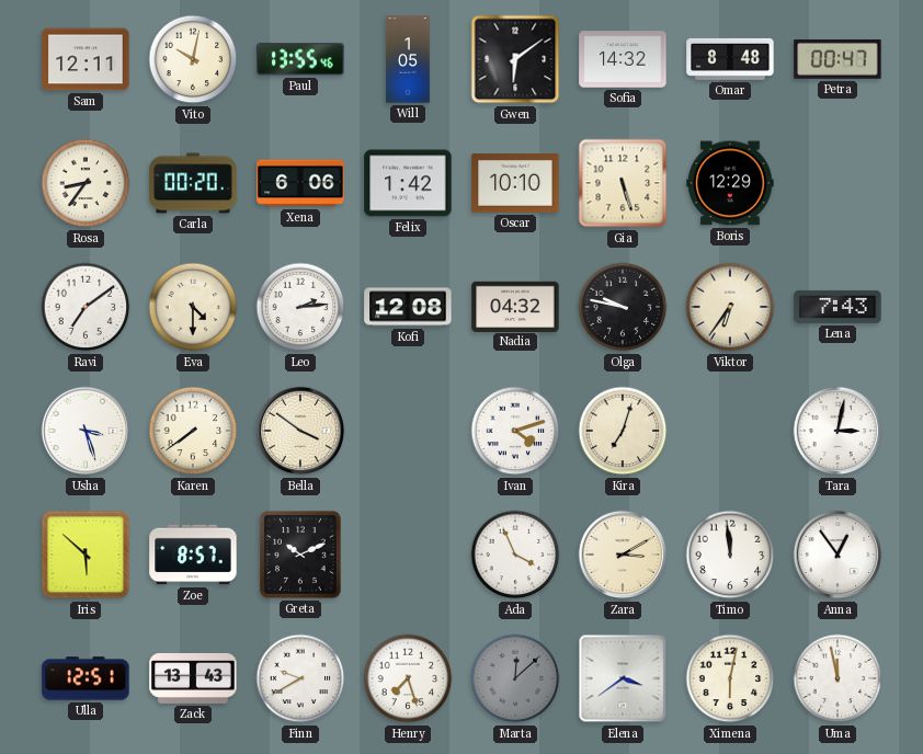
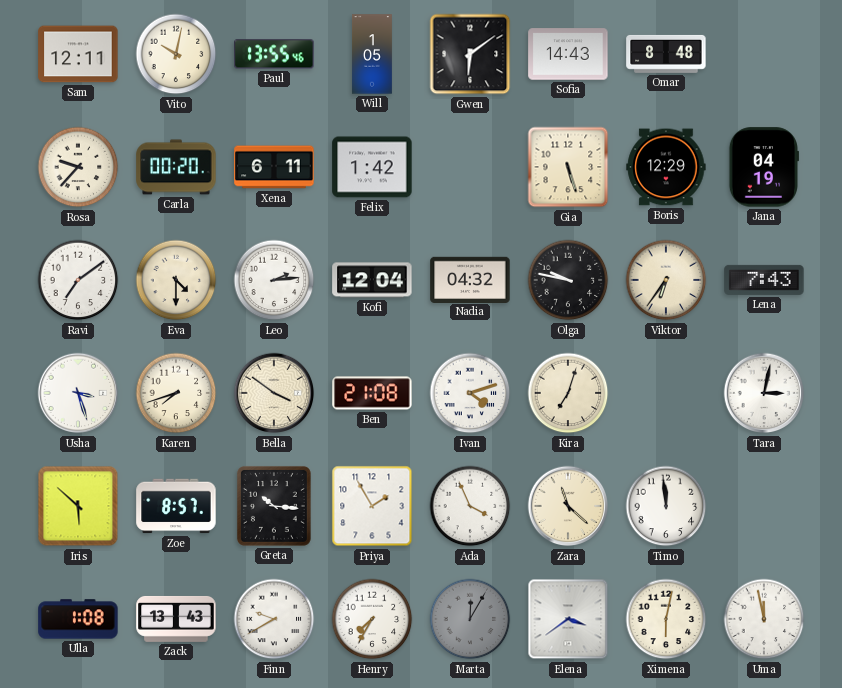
Sofia: 14:32 -> 14:43
Petra: 00:47 -> none
Rosa: 8:36 -> 9:37
Xena: 6:06 -> 6:11
Oscar: 10:10 -> none
Jana: none -> 04:19
Kofi: 12:08 -> 12:04
Karen: 7:39 -> 7:42
Ben: none -> 21:08
Greta: 10:11 -> 10:16
Priya: none -> 1:55
Zara: 3:10 -> 11:22
Anna: 12:54 -> none
Ulla: 12:51 -> 1:08
Henry: 7:27 -> 7:35
Marta: 12:08 -> 12:05
